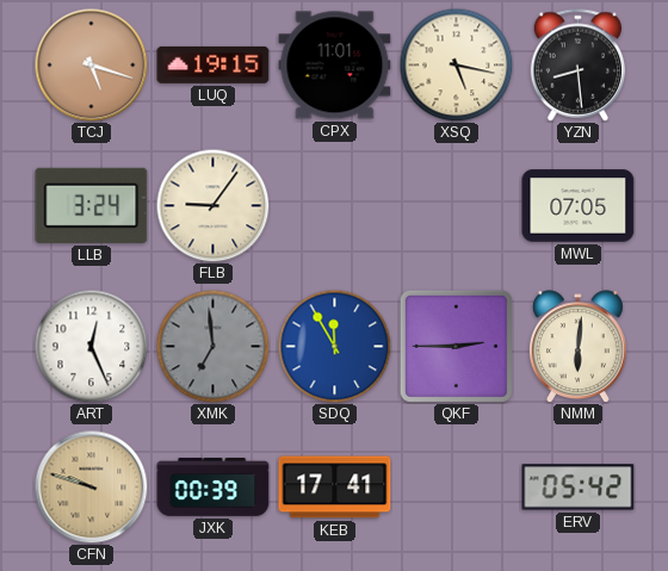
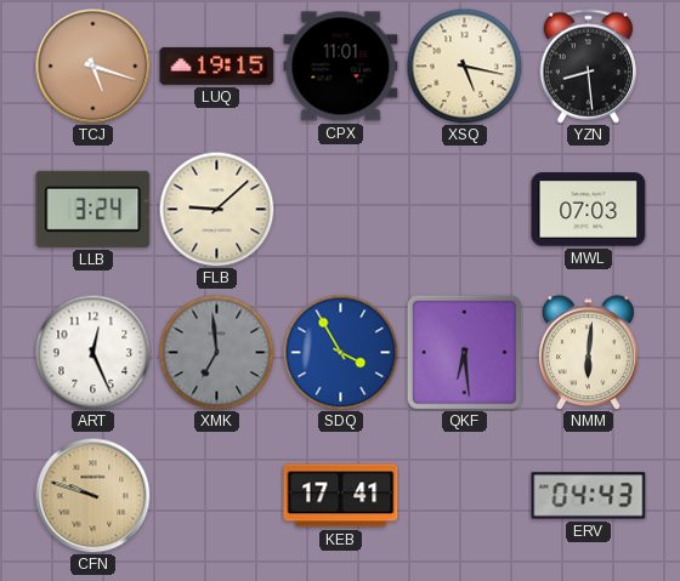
FLB: 9:06 -> 9:08
MWL: 07:05 -> 07:03
SDQ: 11:55 -> 3:55
QKF: 2:45 -> 6:29
JXK: 00:39 -> none
ERV: 05:42 -> 04:43
